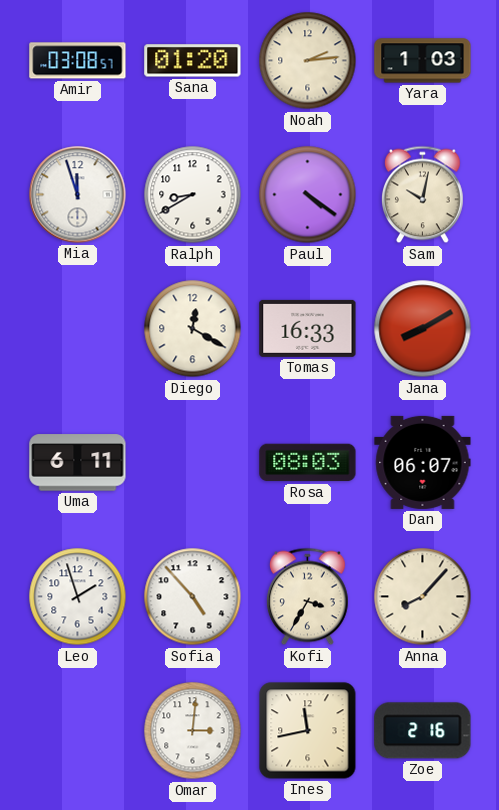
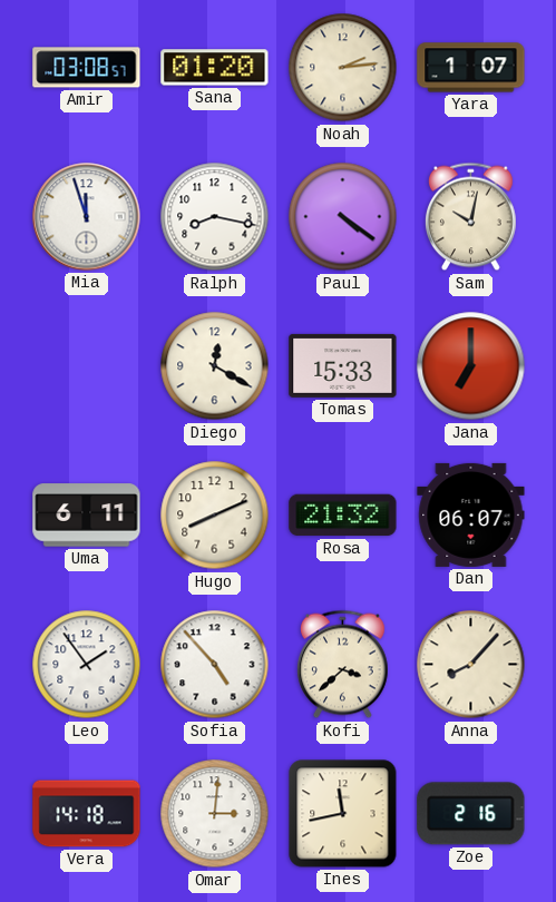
Yara: 1:03 -> 1:07
Ralph: 8:40 -> 8:17
Tomas: 16:33 -> 15:33
Jana: 8:10 -> 7:00
Hugo: none -> 8:11
Rosa: 08:03 -> 21:32
Leo: 1:57 -> 1:54
Kofi: 3:35 -> 3:38
Vera: none -> 14:18
